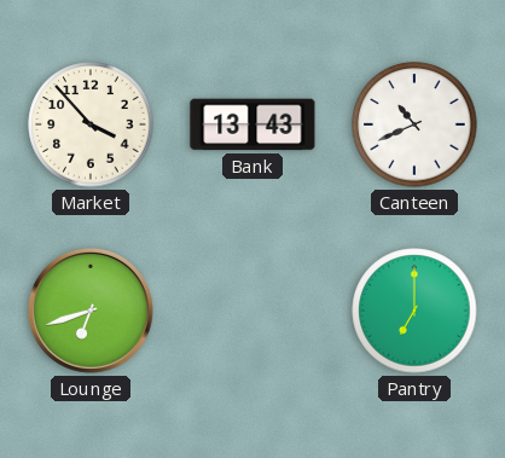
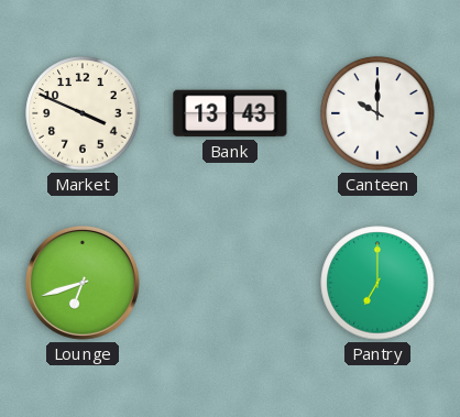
Market: 3:53 -> 3:49
Canteen: 10:41 -> 10:00
